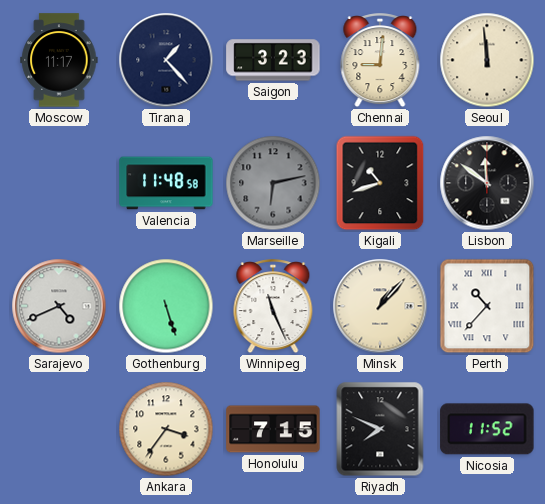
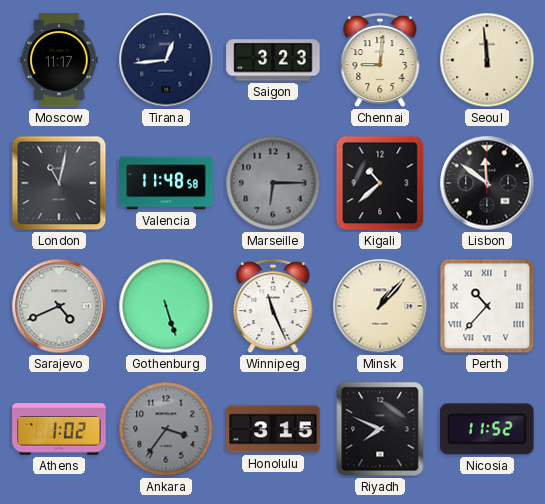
Tirana: 1:23 -> 12:44
London: none -> 11:02
Marseille: 6:13 -> 6:15
Kigali: 10:42 -> 10:38
Athens: none -> 1:02
Ankara dial: cream -> grey
Honolulu: 7:15 -> 3:15
